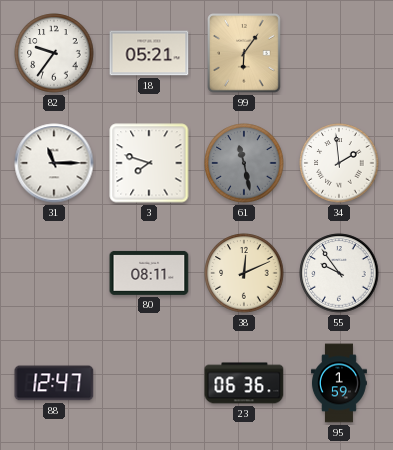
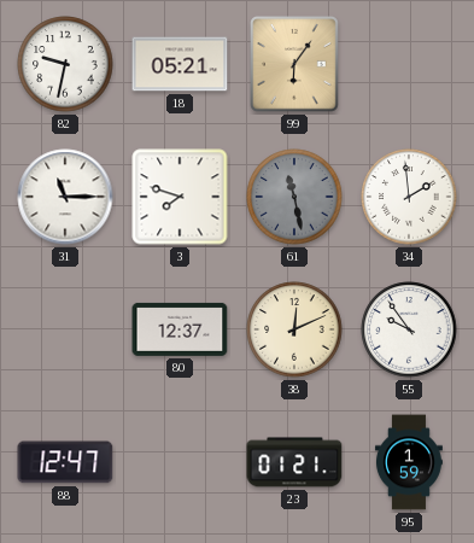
82: 9:36 -> 9:32
80: 08:11 -> 12:37
23: 06:36 -> 01:21
